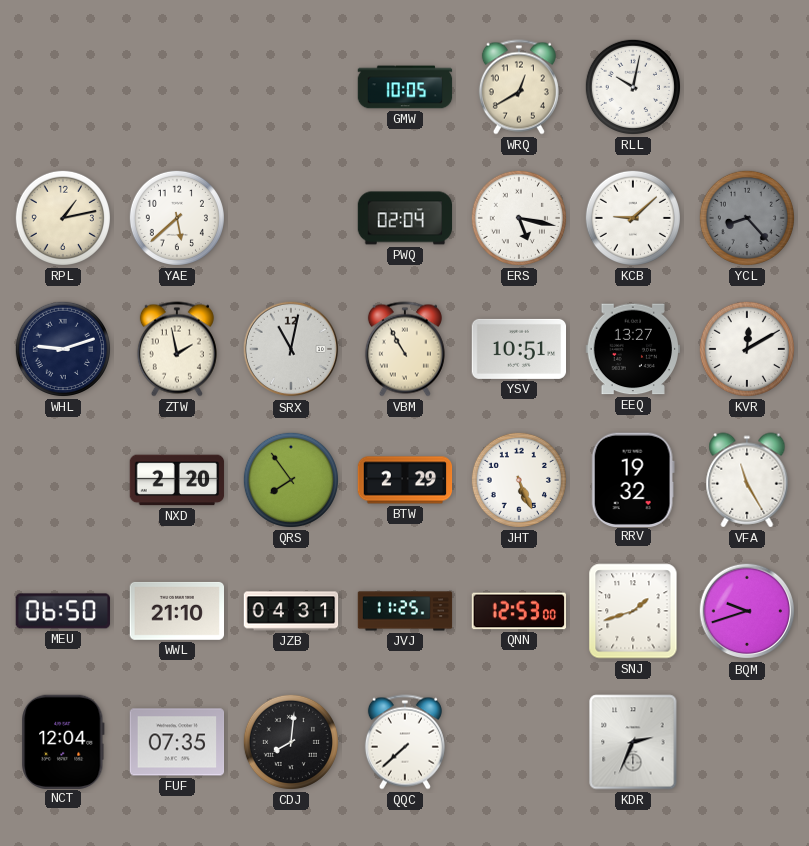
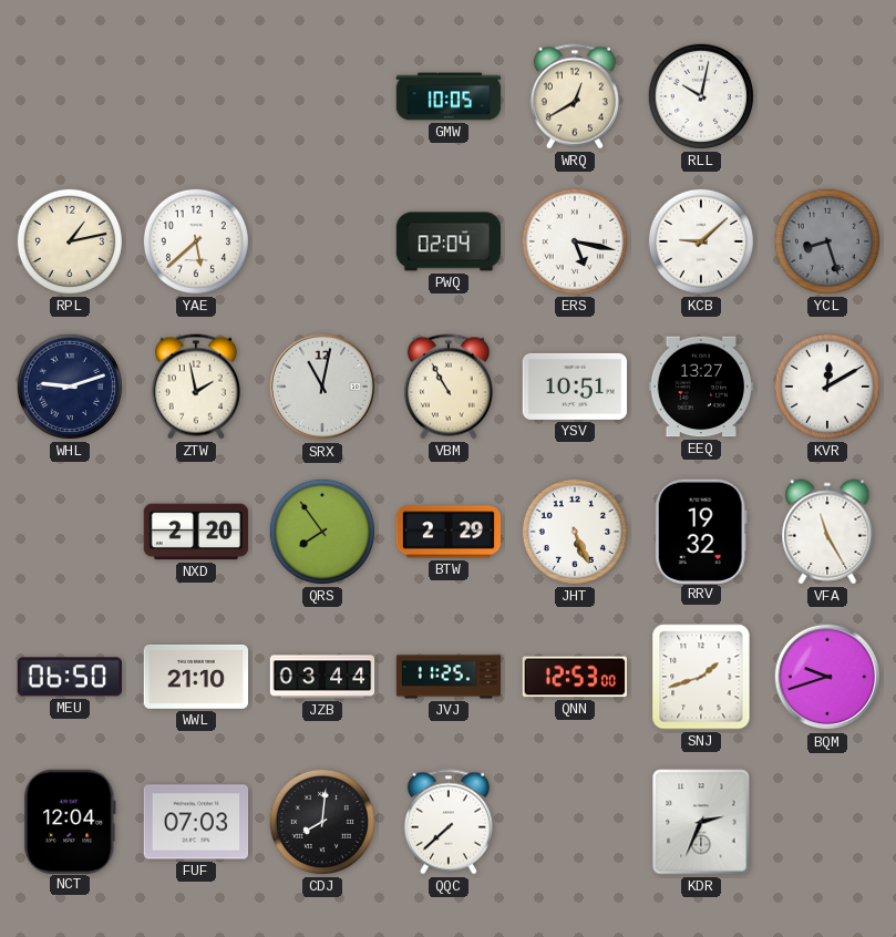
YCL: 8:23 -> 8:27
JZB: 04:31 -> 03:44
FUF: 07:35 -> 07:03
